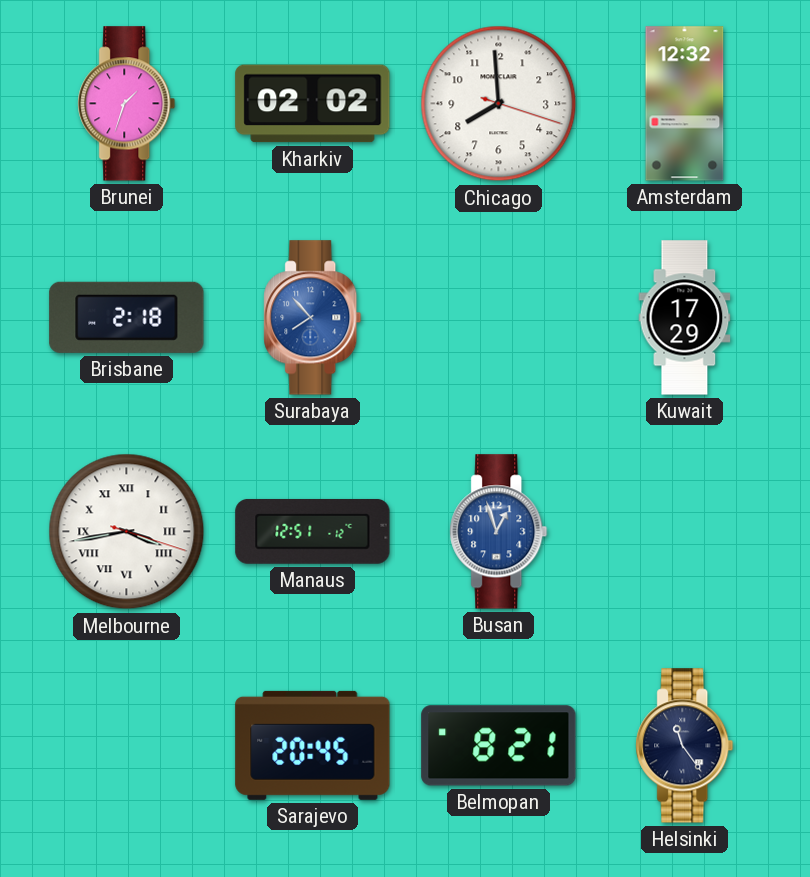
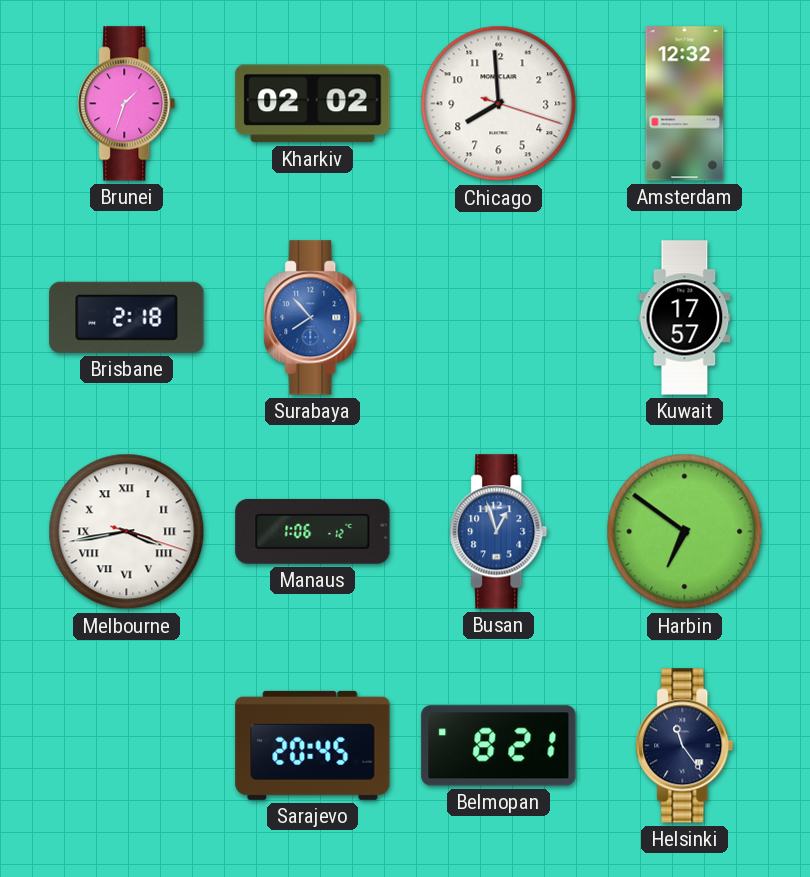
Kuwait: 17:29 -> 17:57
Manaus: 12:51 -> 1:06
Harbin: none -> 6:51
